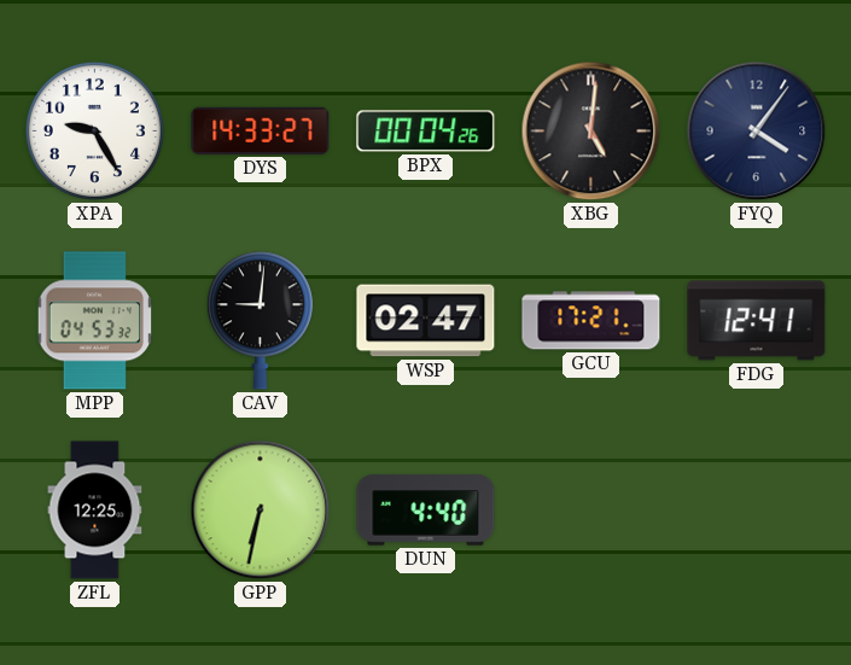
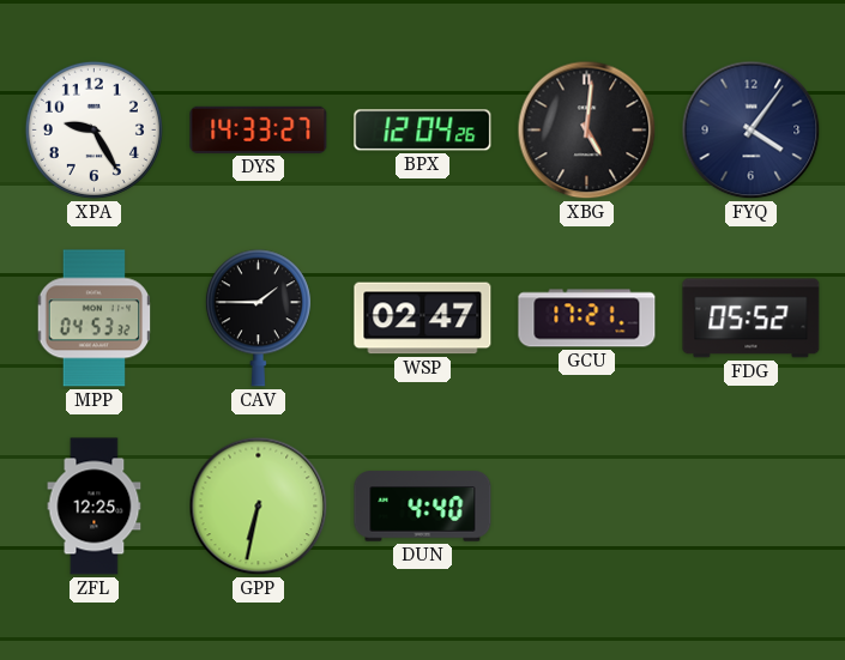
BPX: 00:04 -> 12:04
CAV: 9:01 -> 1:45
FDG: 12:41 -> 05:52
